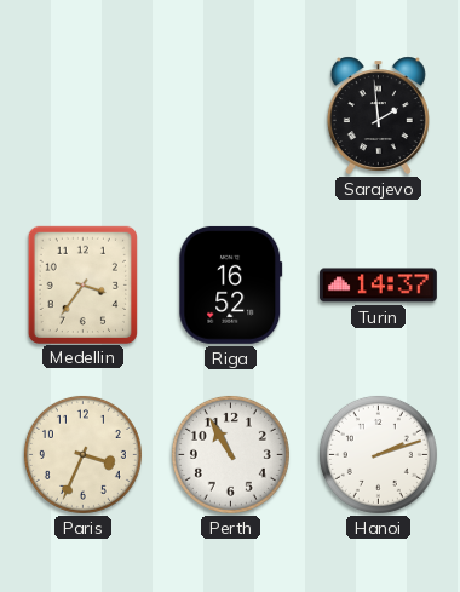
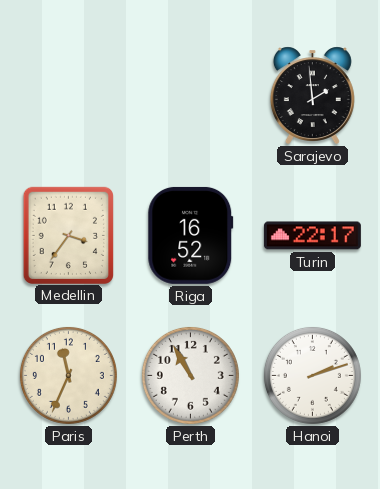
Turin: 14:37 -> 22:17
Paris: 3:34 -> 11:34
